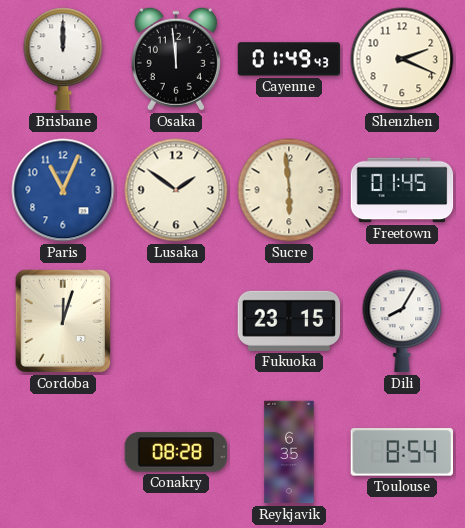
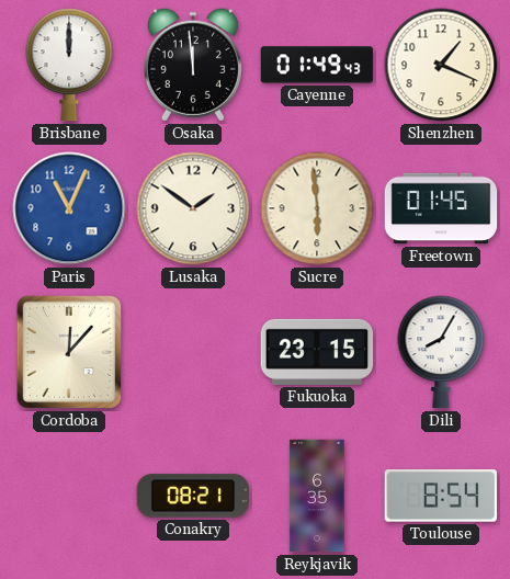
Shenzhen: 2:19 -> 1:19
Cordoba: 12:03 -> 12:07
Conakry: 08:28 -> 08:21
